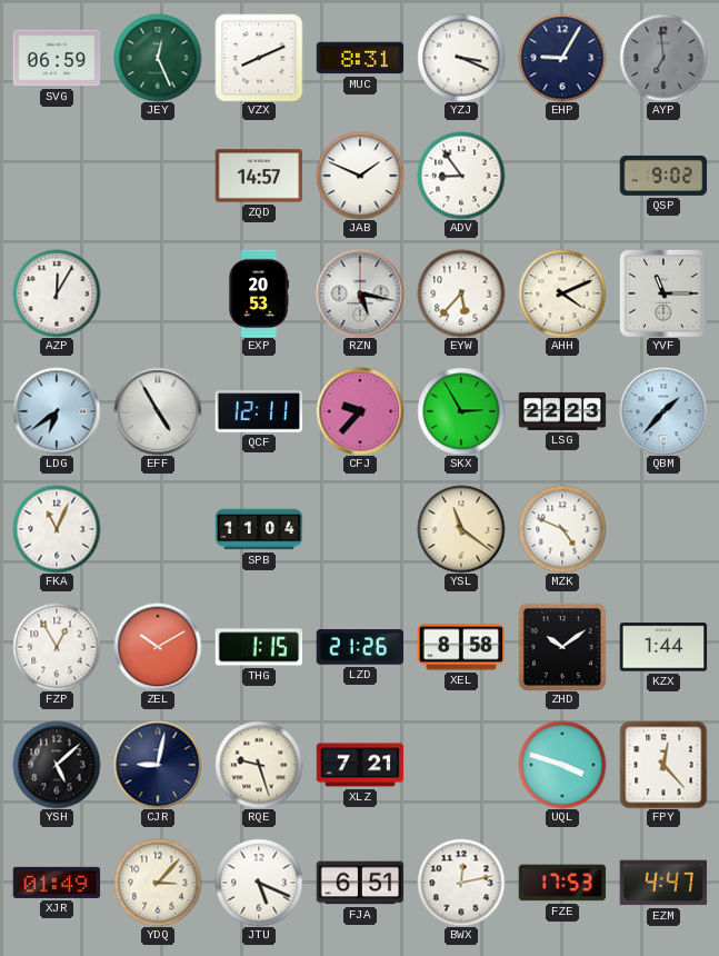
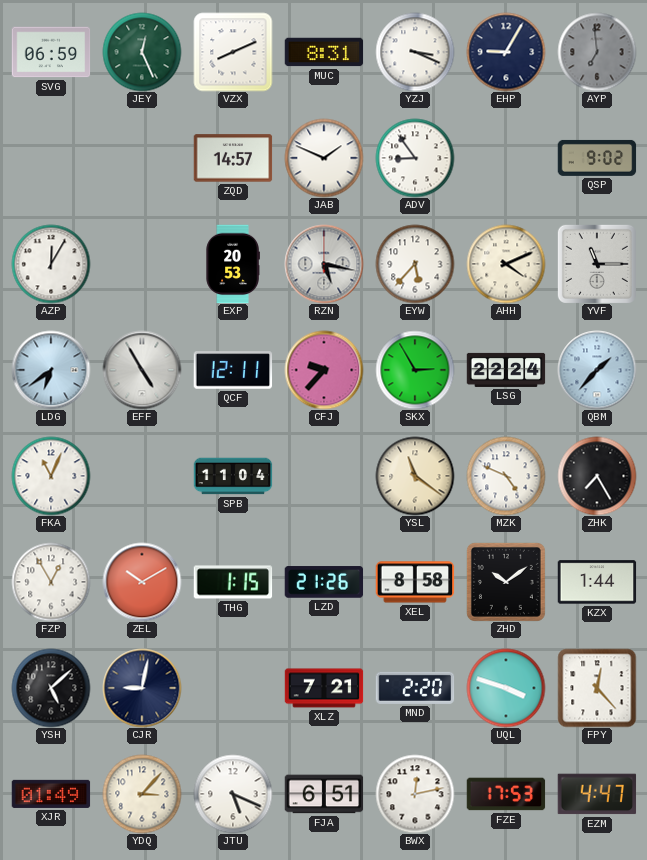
LSG: 22:23 -> 22:24
ZHK: none -> 7:25
RQE: 9:27 -> none
MND: none -> 2:20
